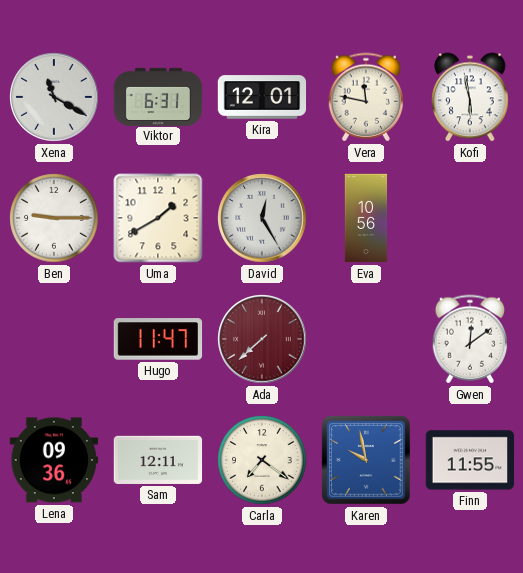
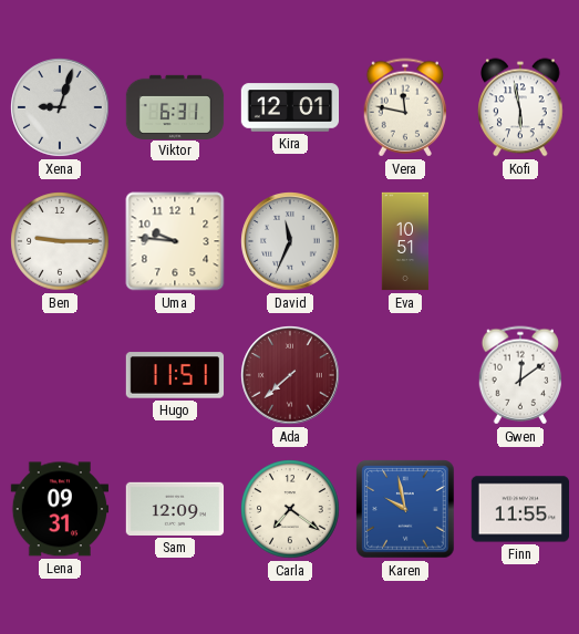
Xena: 11:20 -> 9:03
Uma: 1:40 -> 9:46
David: 12:25 -> 11:34
Eva: 10:56 -> 10:51
Hugo: 11:47 -> 11:51
Lena: 09:36 -> 09:31
Sam: 12:11 -> 12:09
